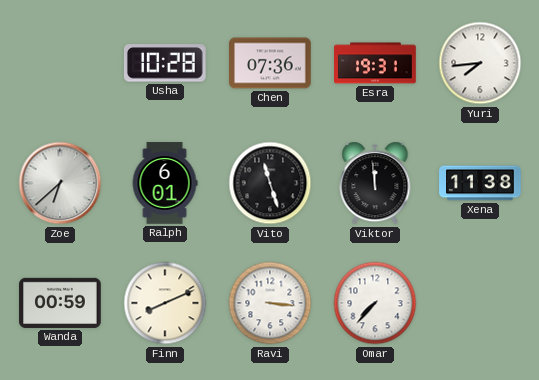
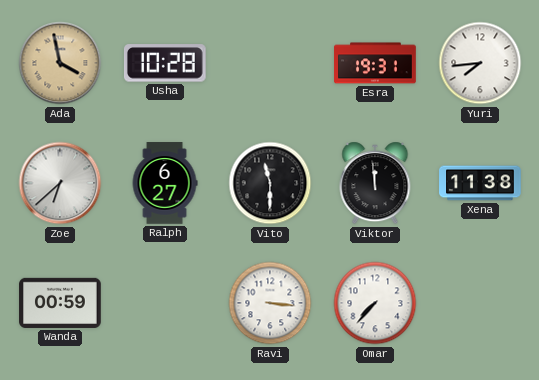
Ada: none -> 3:58
Chen: 07:36 -> none
Ralph: 6:01 -> 6:27
Vito: 11:27 -> 11:30
Finn: 8:11 -> none
